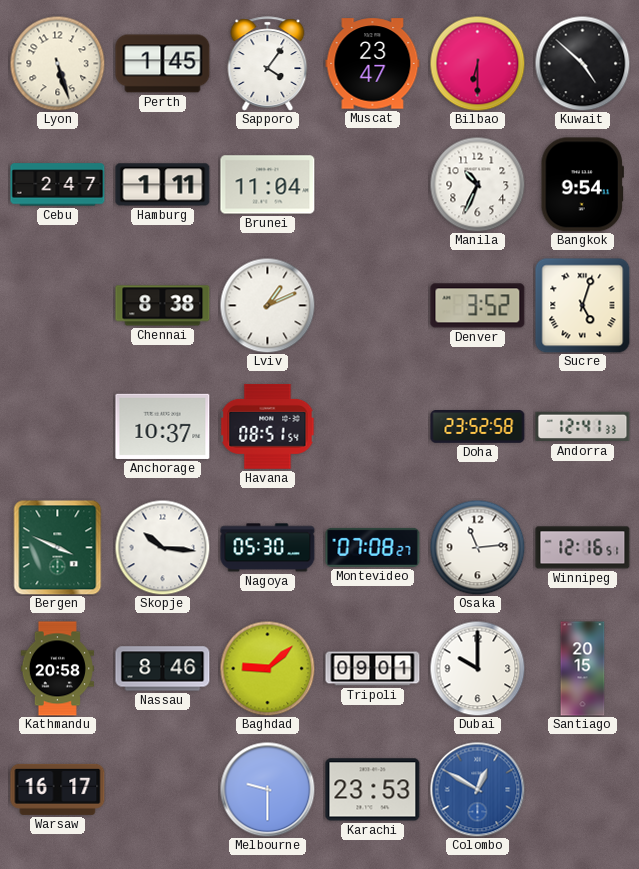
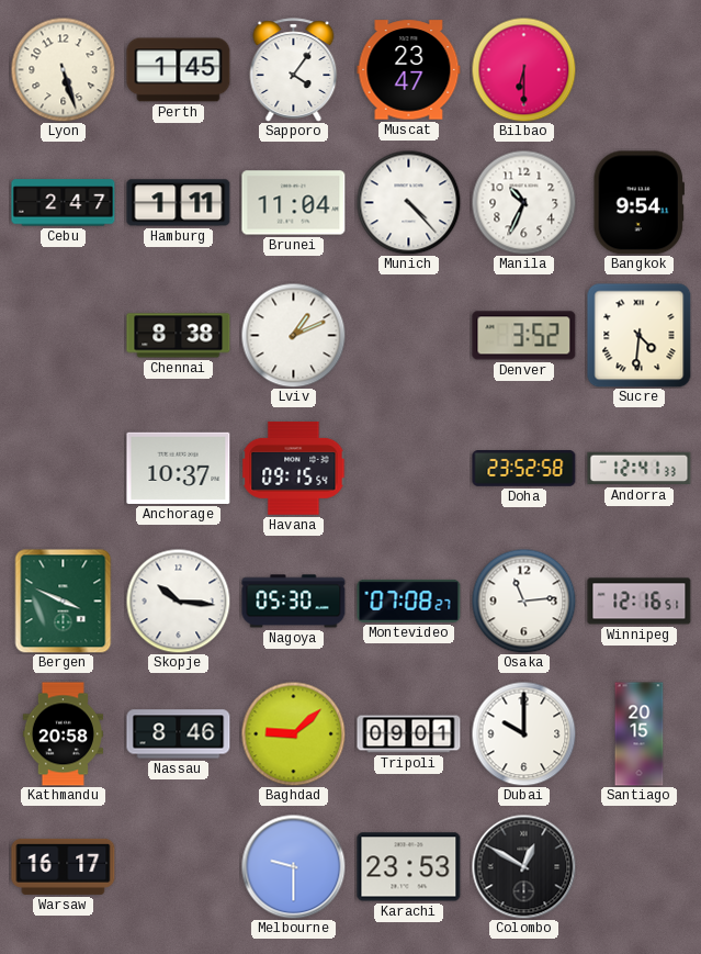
Kuwait: 4:52 -> none
Munich: none -> 4:23
Sucre: 5:03 -> 4:31
Havana: 08:51 -> 09:15
Colombo dial: blue -> black
